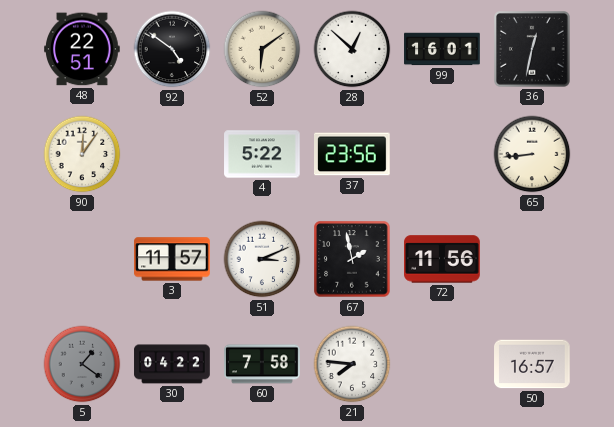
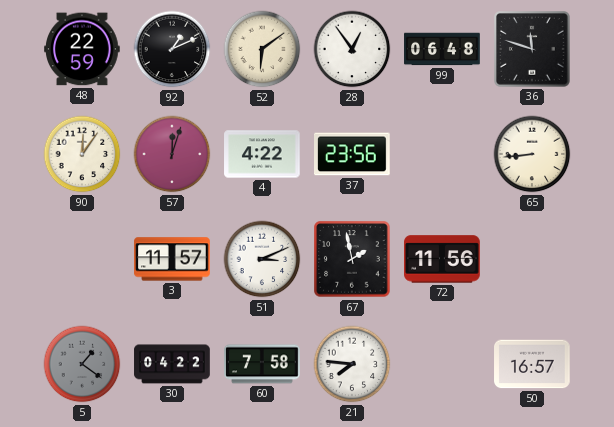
48: 22:51 -> 22:59
92: 4:51 -> 1:11
28: 12:52 -> 12:54
99: 16:01 -> 06:48
36: 12:32 -> 11:48
57: none -> 12:03
4: 5:22 -> 4:22
